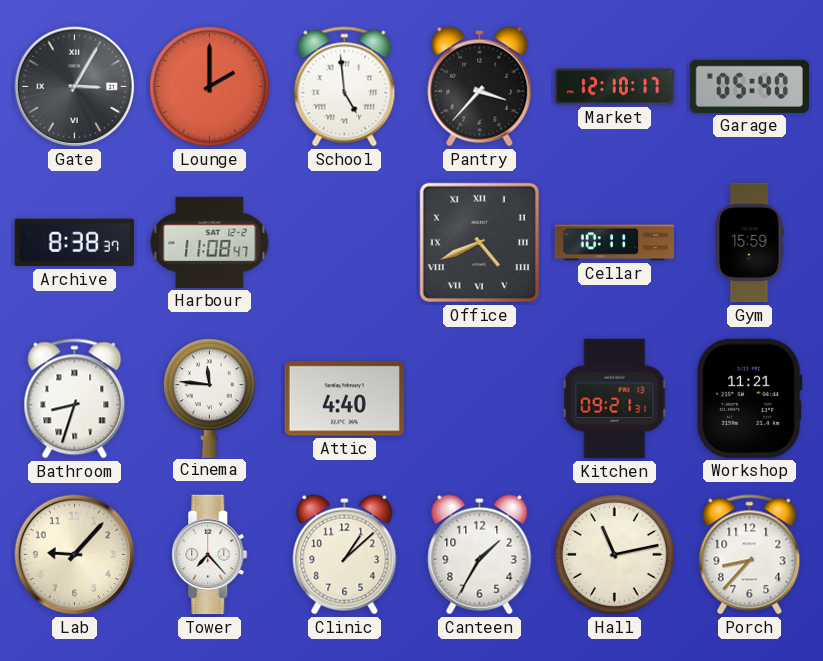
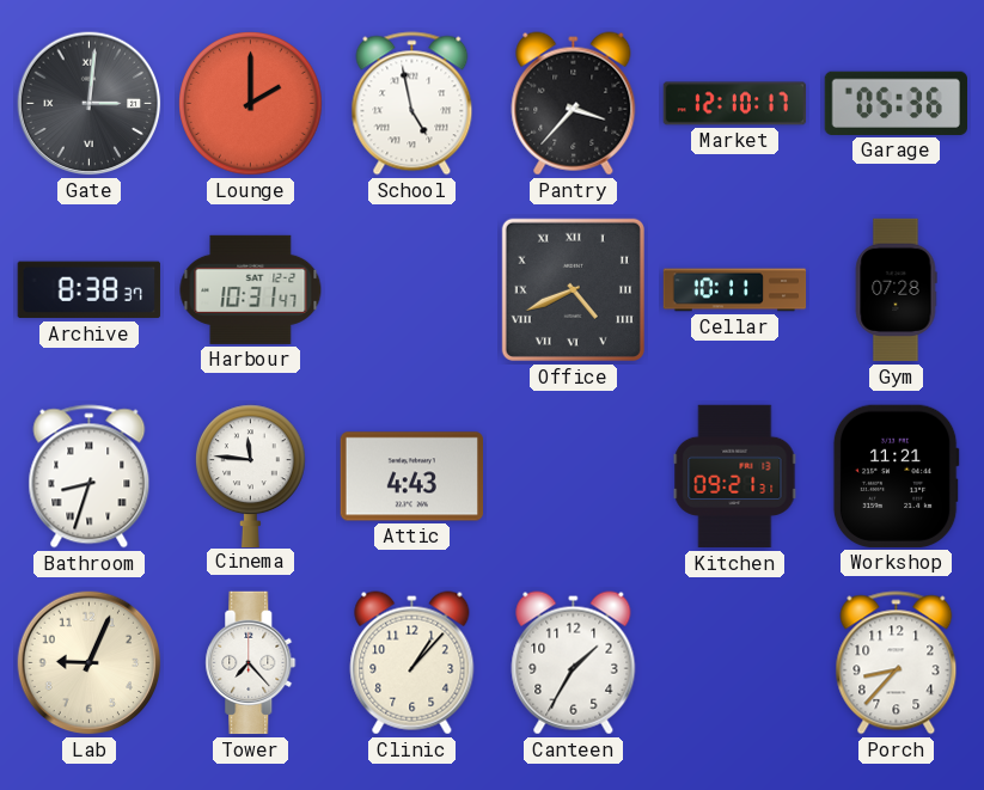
Gate: 3:05 -> 3:01
School: 4:59 -> 4:58
Garage: 05:40 -> 05:36
Harbour: 11:08 -> 10:31
Gym: 15:59 -> 07:28
Attic: 4:40 -> 4:43
Lab: 9:07 -> 9:04
Clinic: 1:08 -> 1:07
Hall: 11:13 -> none
